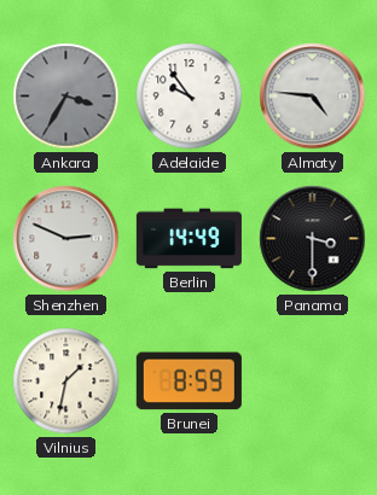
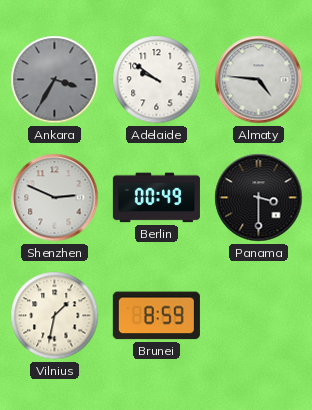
Adelaide: 9:54 -> 9:51
Berlin: 14:49 -> 00:49
